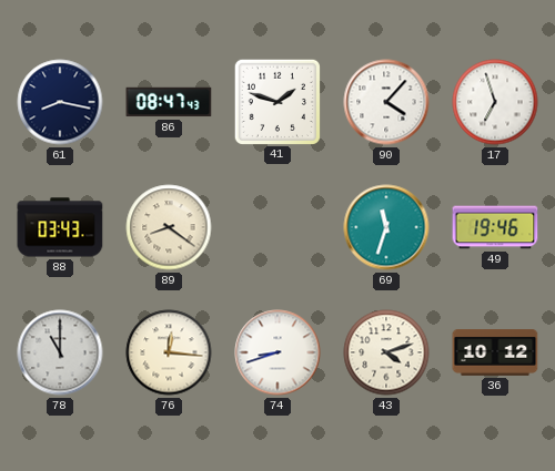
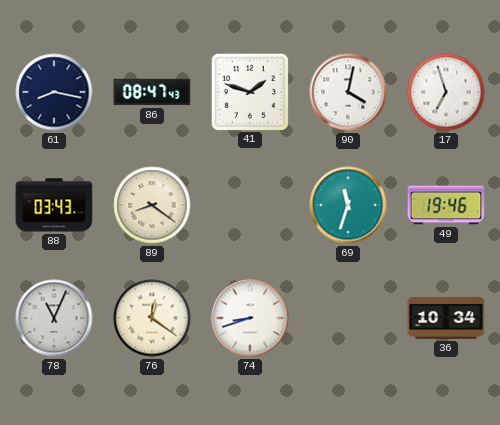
90: 4:07 -> 4:02
78: 11:00 -> 11:04
76: 12:16 -> 12:21
43: 4:12 -> none
36: 10:12 -> 10:34
